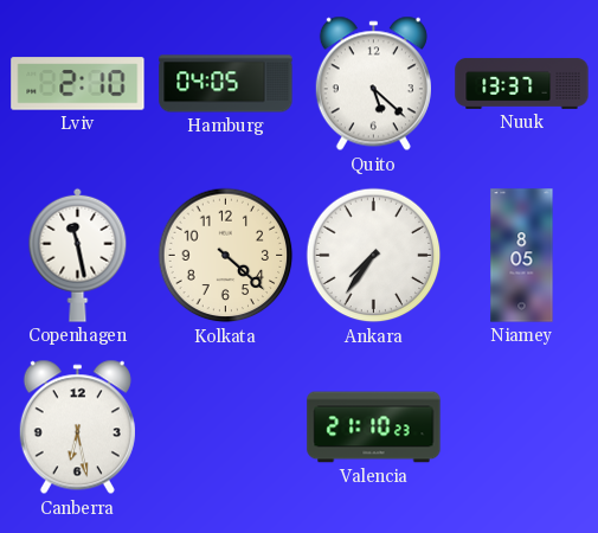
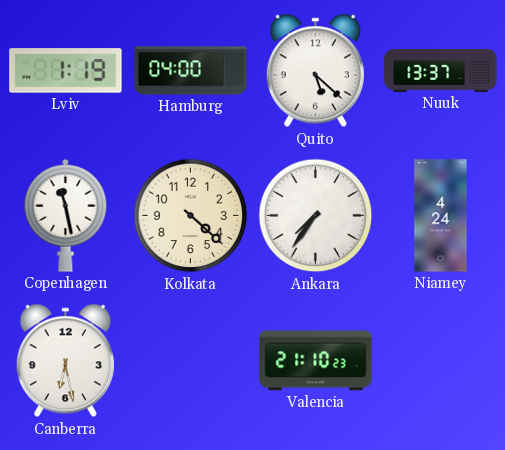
Lviv: 2:10 -> 1:19
Hamburg: 04:05 -> 04:00
Niamey: 8:05 -> 4:24
